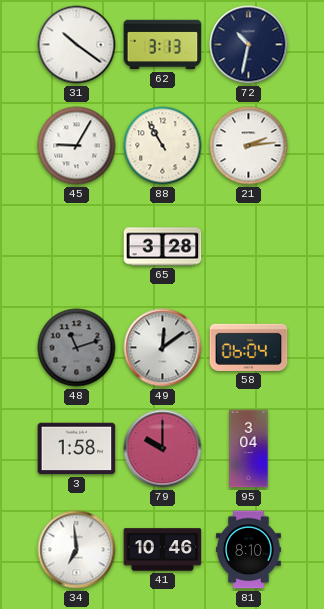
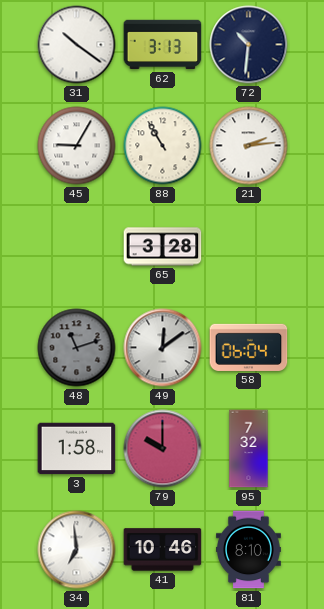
72: 10:32 -> 10:31
95: 3:04 -> 7:32
